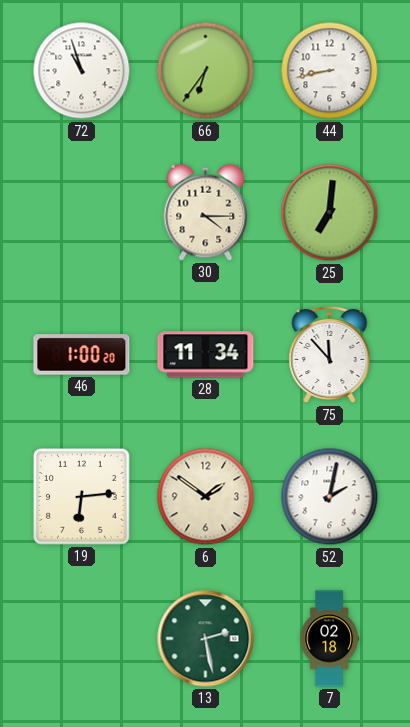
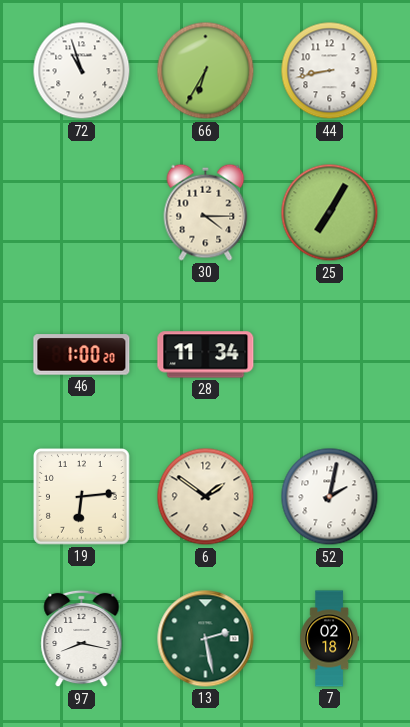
66: 6:36 -> 6:35
25: 7:01 -> 7:05
75: 11:53 -> none
97: none -> 8:17
